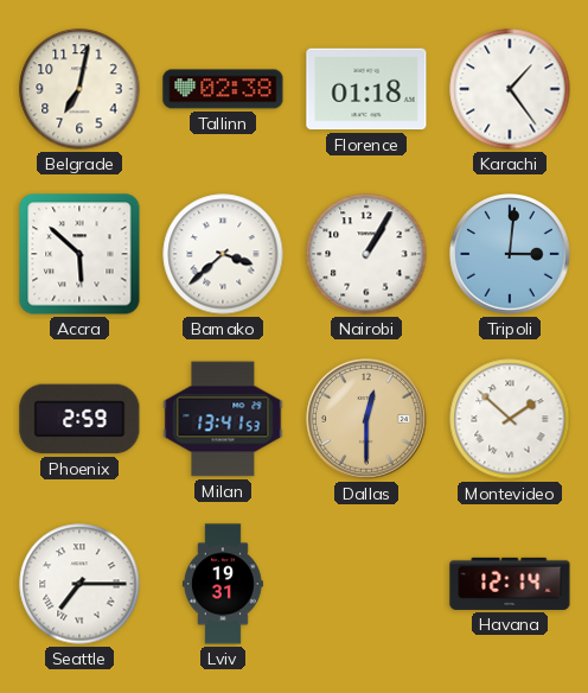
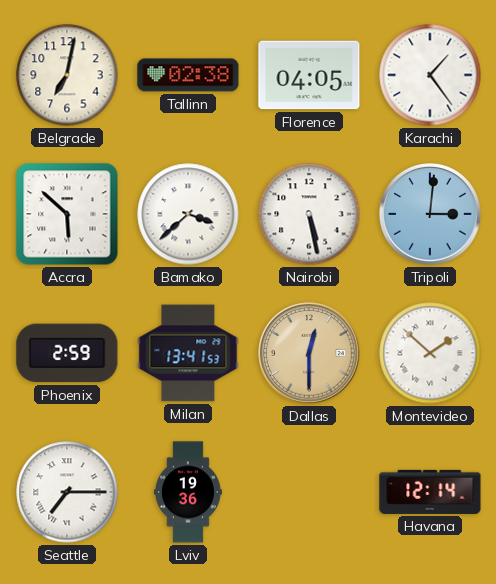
Florence: 01:18 -> 04:05
Nairobi: 1:05 -> 5:28
Lviv: 19:31 -> 19:36
